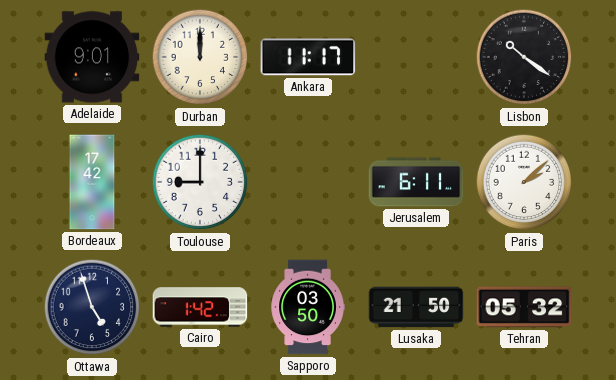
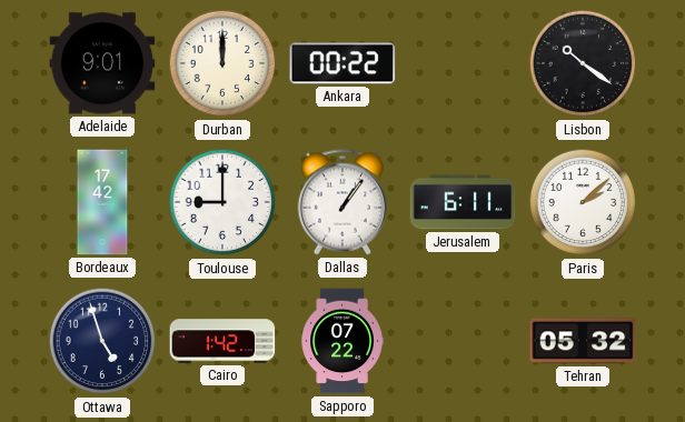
Ankara: 11:17 -> 00:22
Dallas: none -> 1:06
Sapporo: 03:50 -> 07:22
Lusaka: 21:50 -> none
